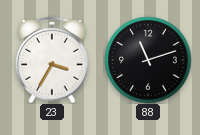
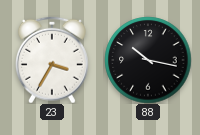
88: 11:12 -> 10:17
